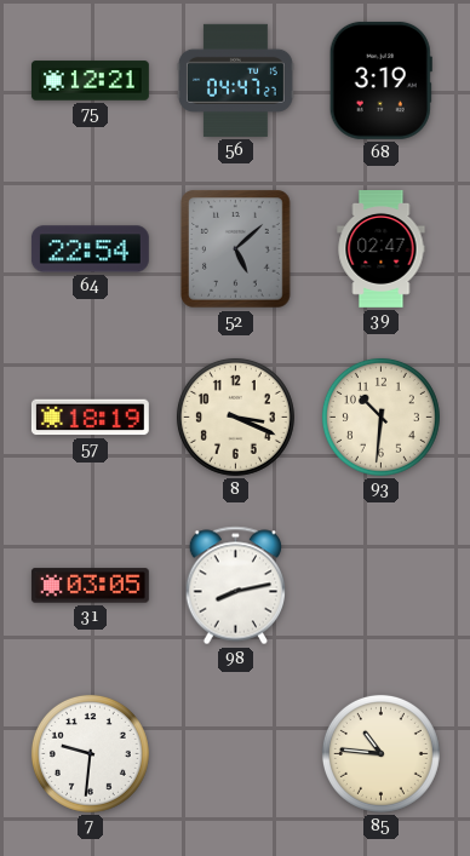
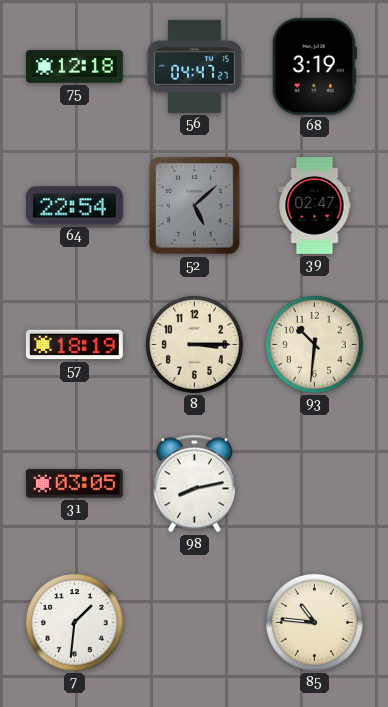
75: 12:21 -> 12:18
8: 3:19 -> 3:15
7: 9:31 -> 1:31
